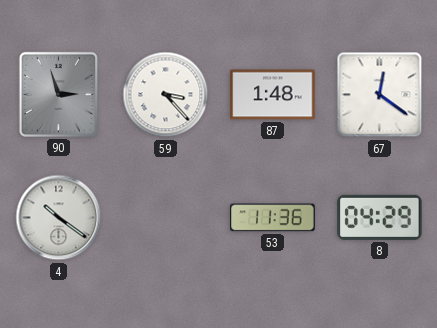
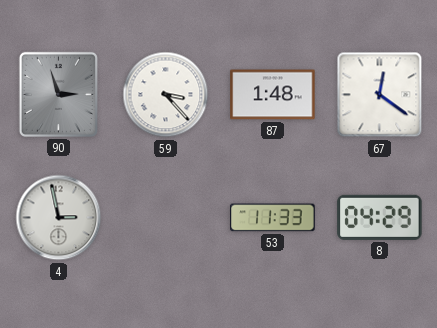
4: 10:21 -> 2:58
53: 11:36 -> 11:33
